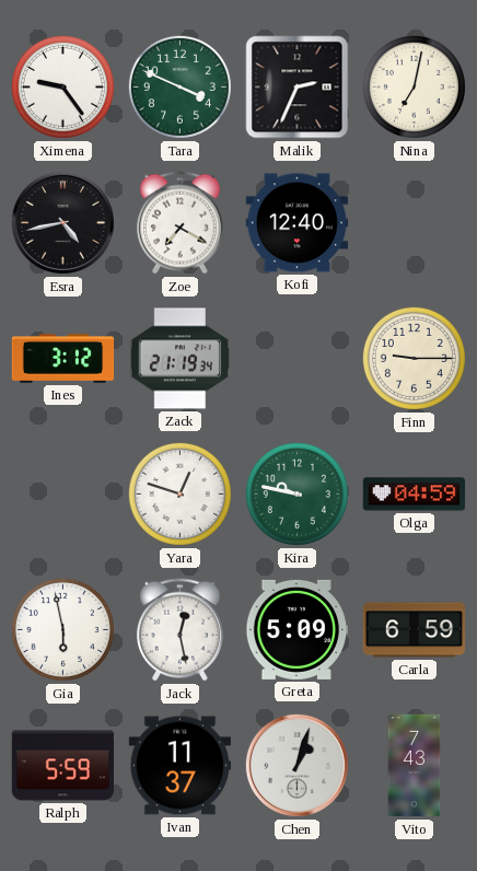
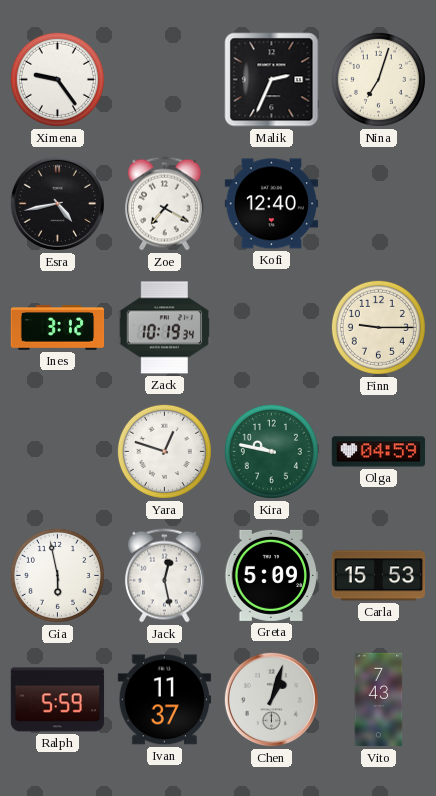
Tara: 3:49 -> none
Nina: 7:02 -> 7:03
Zack: 21:19 -> 10:19
Carla: 6:59 -> 15:53
